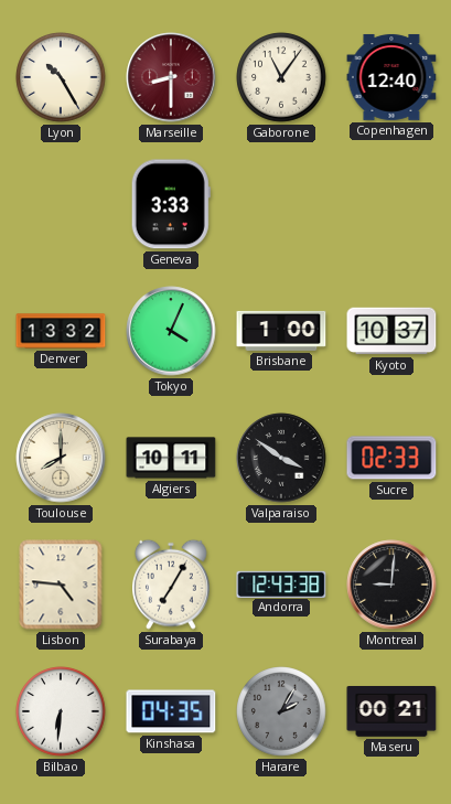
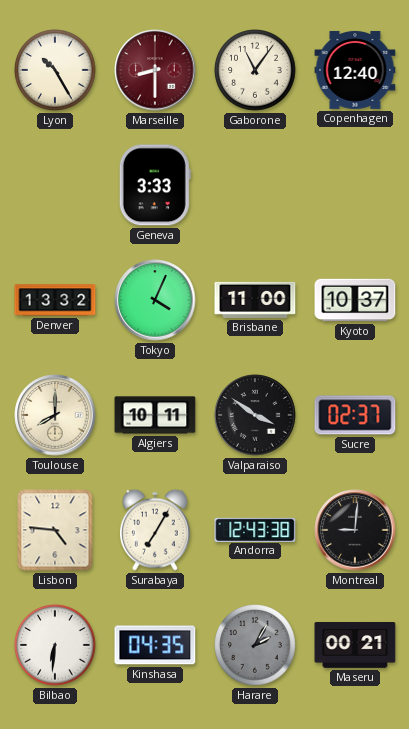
Brisbane: 1:00 -> 11:00
Sucre: 02:33 -> 02:37
